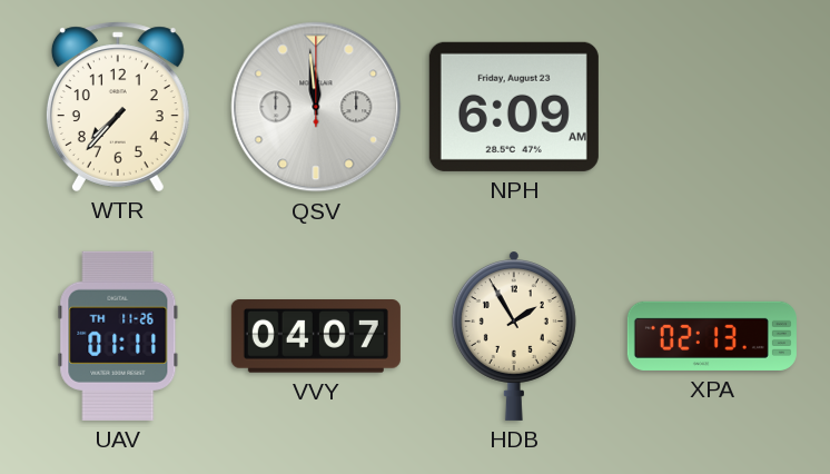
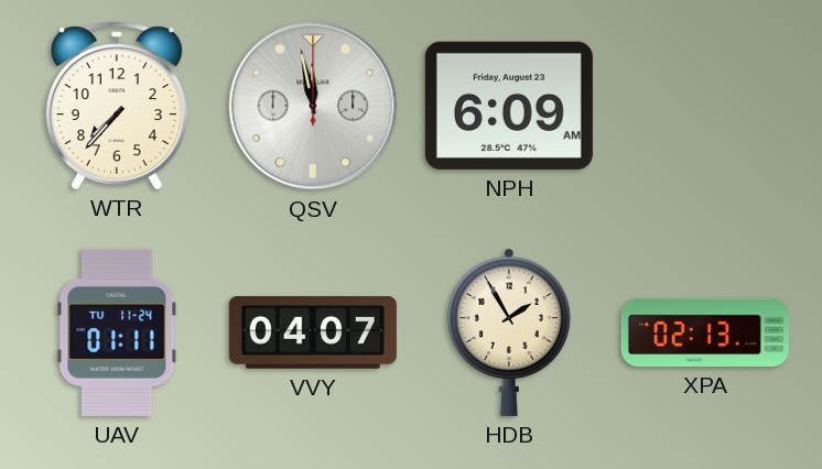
QSV: 11:59 -> 11:58
UAV date: TH 11-26 -> TU 11-24
